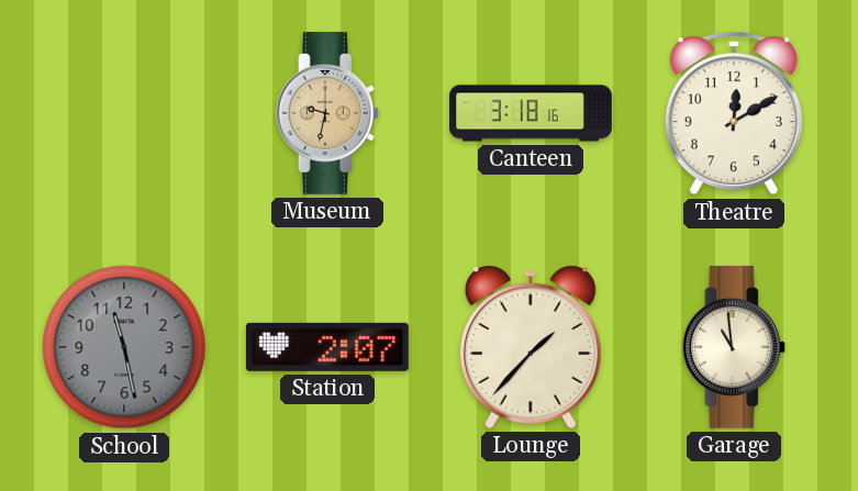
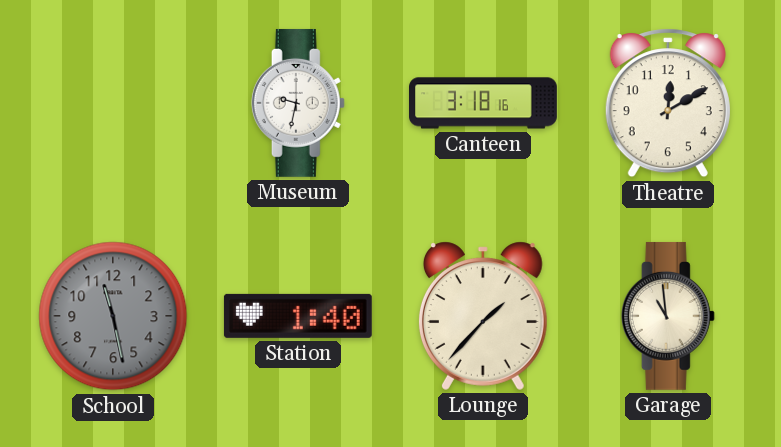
Museum dial: champagne -> white
Station: 2:07 -> 1:40
